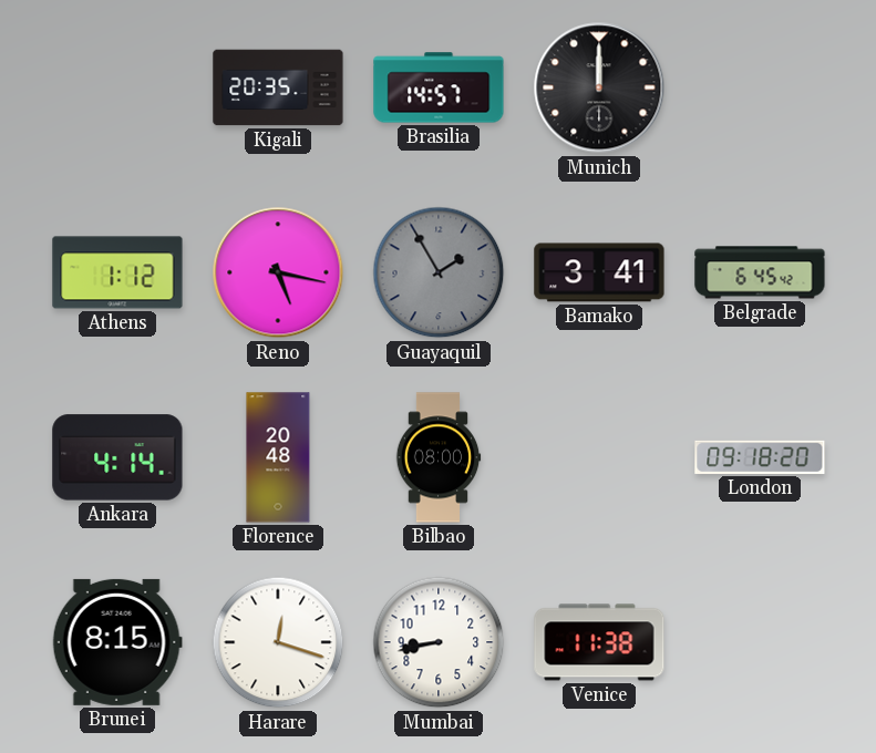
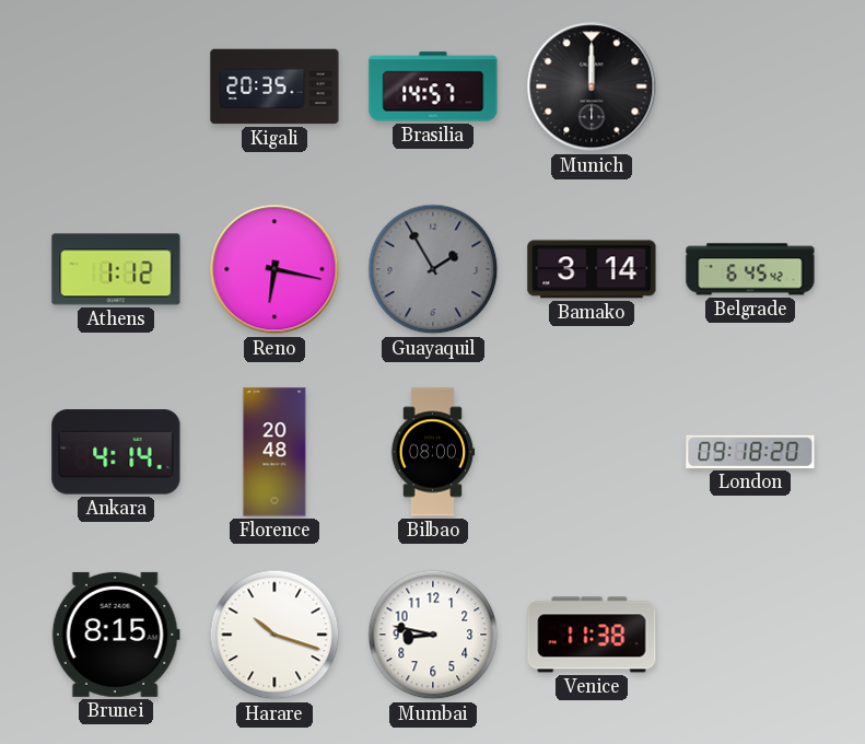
Reno: 5:17 -> 6:17
Bamako: 3:41 -> 3:14
Harare: 12:18 -> 10:18
Mumbai: 8:43 -> 8:47
